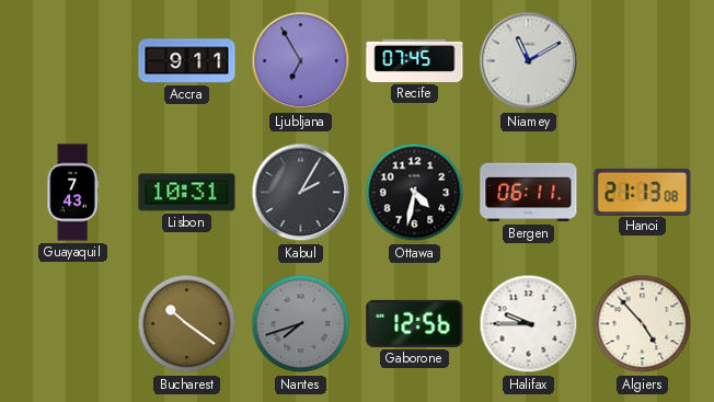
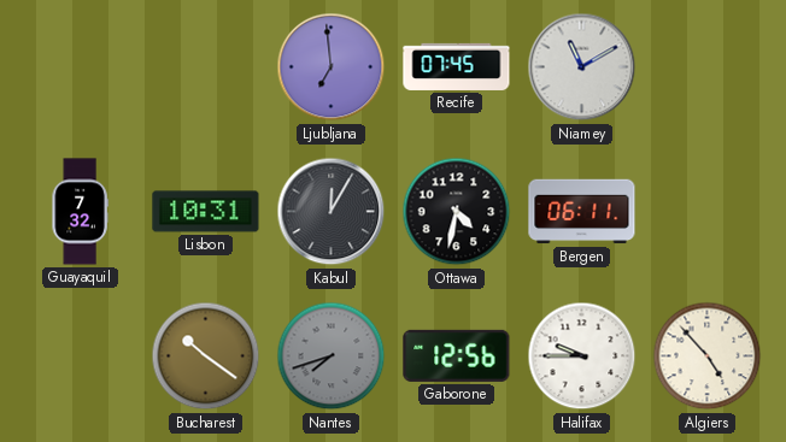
Accra: 9:11 -> none
Ljubljana: 6:55 -> 6:59
Guayaquil: 7:43 -> 7:32
Kabul: 2:05 -> 12:05
Hanoi: 21:13 -> none
